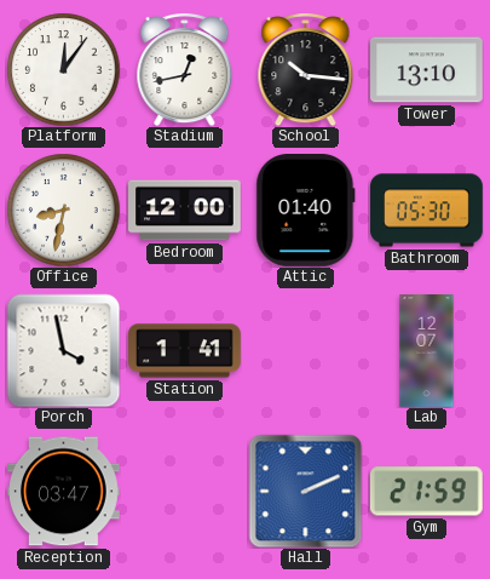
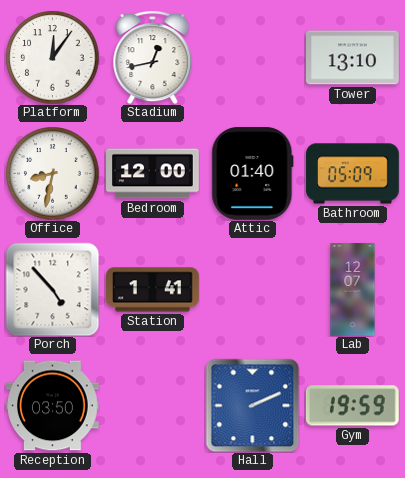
School: 10:16 -> none
Bathroom: 05:30 -> 05:09
Porch: 3:58 -> 4:53
Reception: 03:47 -> 03:50
Gym: 21:59 -> 19:59
